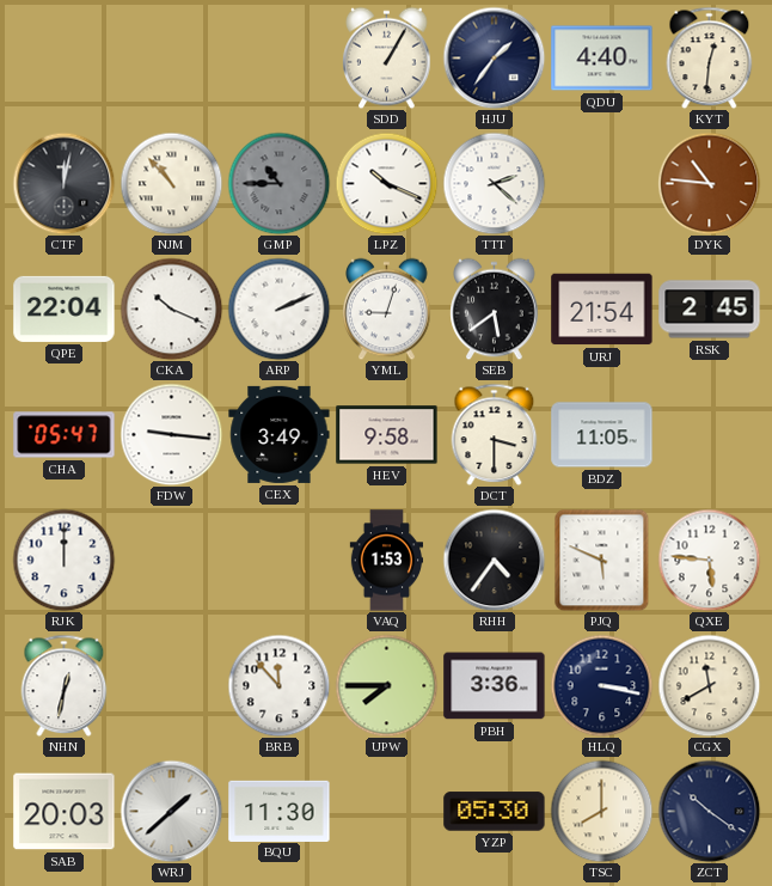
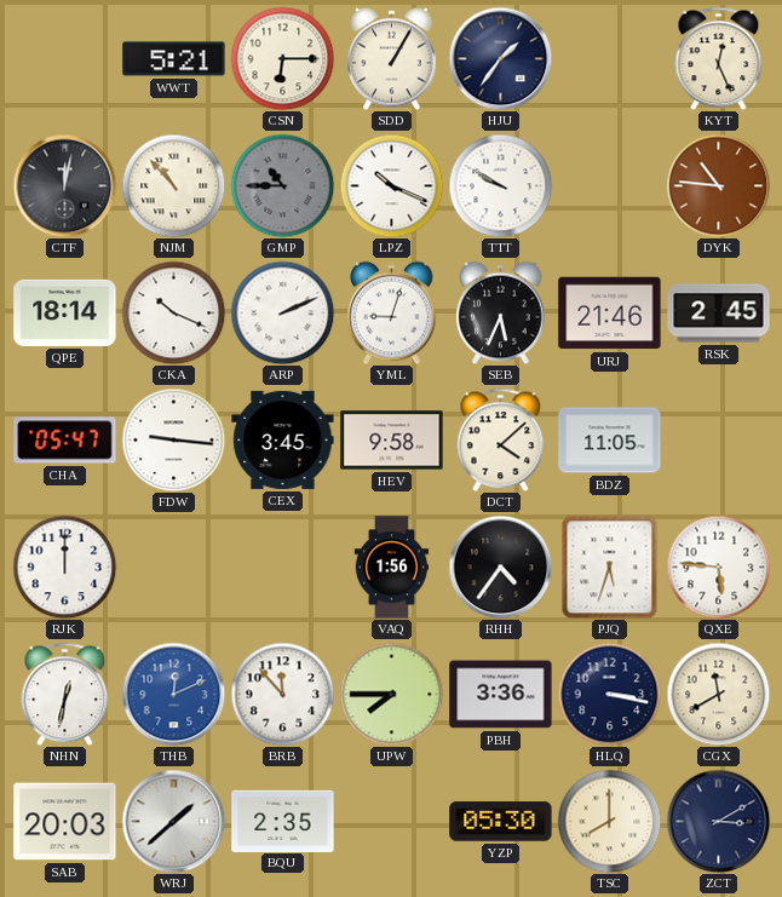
WWT: none -> 5:21
CSN: none -> 6:15
QDU: 4:40 -> none
KYT: 12:31 -> 12:26
TTT: 2:22 -> 9:50
QPE: 22:04 -> 18:14
SEB: 5:39 -> 5:34
URJ: 21:54 -> 21:46
CEX: 3:49 -> 3:45
DCT: 3:30 -> 4:08
VAQ: 1:53 -> 1:56
PJQ: 5:49 -> 5:33
THB: none -> 12:11
BQU: 11:30 -> 2:35
ZCT: 10:21 -> 3:10
